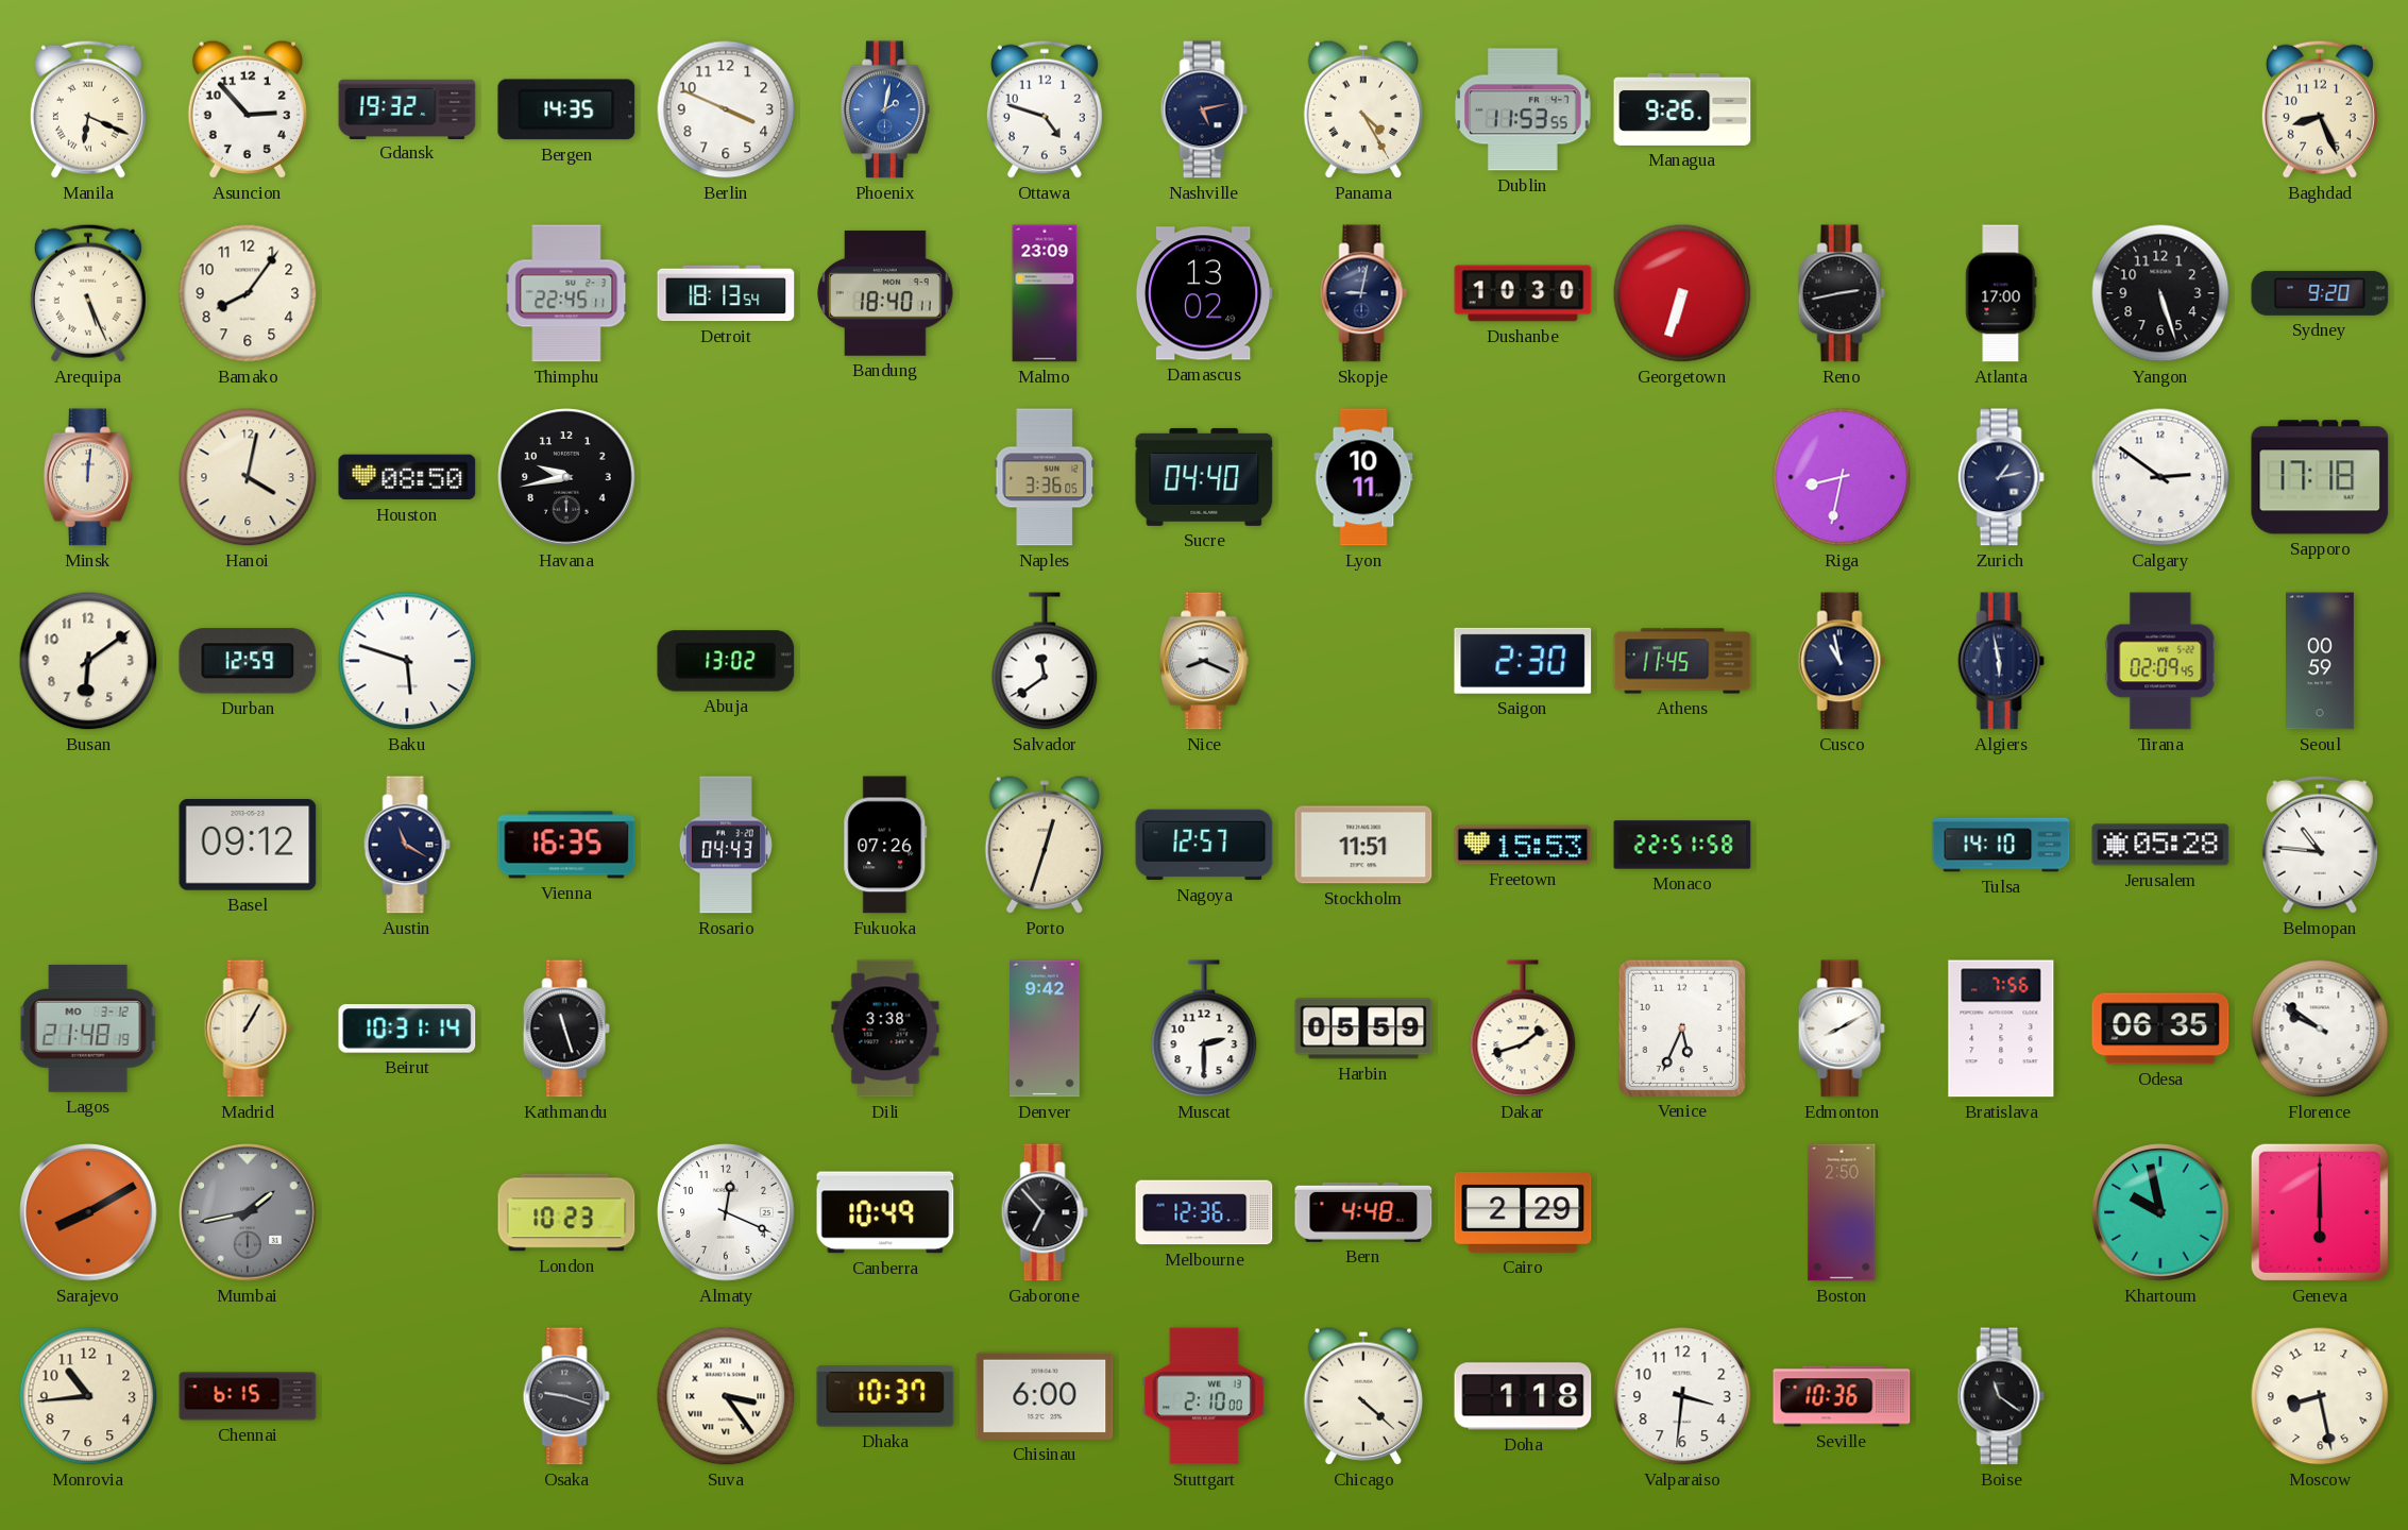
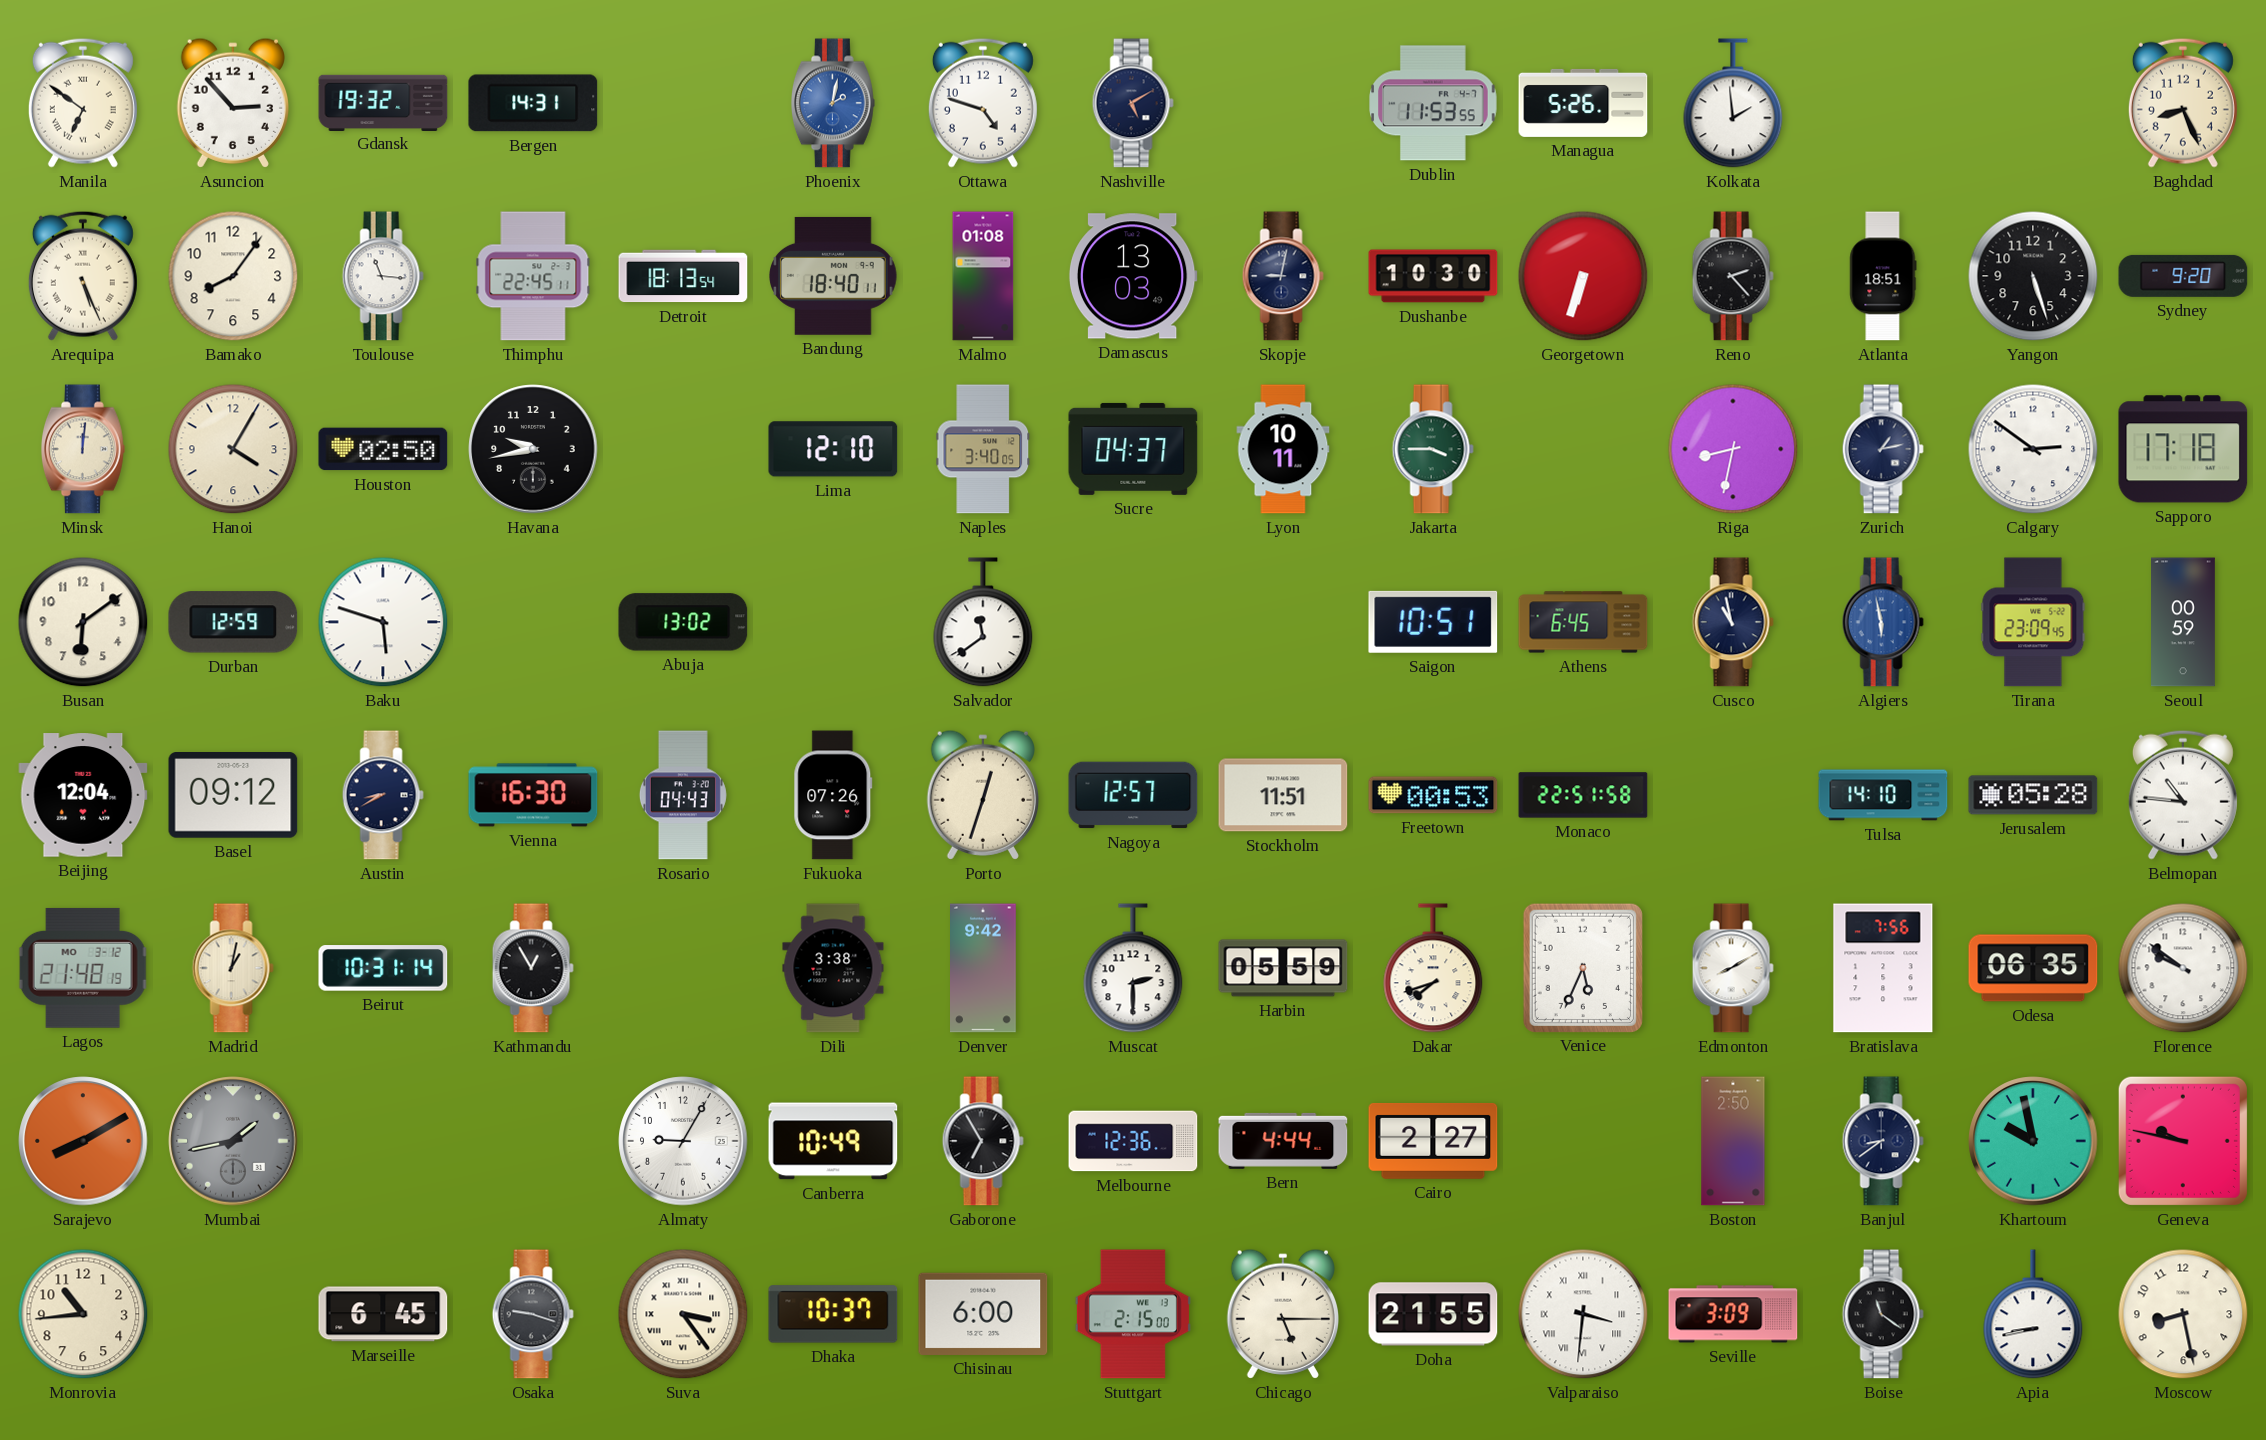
Manila: 6:19 -> 6:51
Bergen: 14:35 -> 14:31
Berlin: 3:49 -> none
Nashville: 5:13 -> 5:10
Panama: 4:25 -> none
Managua: 9:26 -> 5:26
Kolkata: none -> 1:59
Toulouse: none -> 11:16
Malmo: 23:09 -> 01:08
Damascus: 13:02 -> 13:03
Reno: 2:43 -> 2:23
Atlanta: 17:00 -> 18:51
Hanoi: 4:02 -> 4:05
Houston: 08:50 -> 02:50
Lima: none -> 12:10
Naples: 3:36 -> 3:40
Sucre: 04:40 -> 04:37
Jakarta: none -> 3:45
Nice: 8:19 -> none
Saigon: 2:30 -> 10:51
Athens: 11:45 -> 6:45
Algiers dial: navy -> blue
Tirana: 02:09 -> 23:09
Beijing: none -> 12:04
Austin: 11:20 -> 8:40
Vienna: 16:35 -> 16:30
Freetown: 15:53 -> 00:53
Madrid: 1:05 -> 1:02
Kathmandu: 11:27 -> 12:55
Dakar: 1:42 -> 7:42
London: 10:23 -> none
Almaty: 12:19 -> 9:05
Gaborone: 6:53 -> 6:55
Bern: 4:48 -> 4:44
Cairo: 2:29 -> 2:27
Banjul: none -> 8:39
Geneva: 6:00 -> 9:47
Chennai: 6:15 -> none
Marseille: none -> 6:45
Stuttgart: 2:10 -> 2:15
Chicago: 4:22 -> 5:15
Doha: 1:18 -> 21:55
Valparaiso numerals: Arabic -> Roman
Seville: 10:36 -> 3:09
Apia: none -> 8:43
